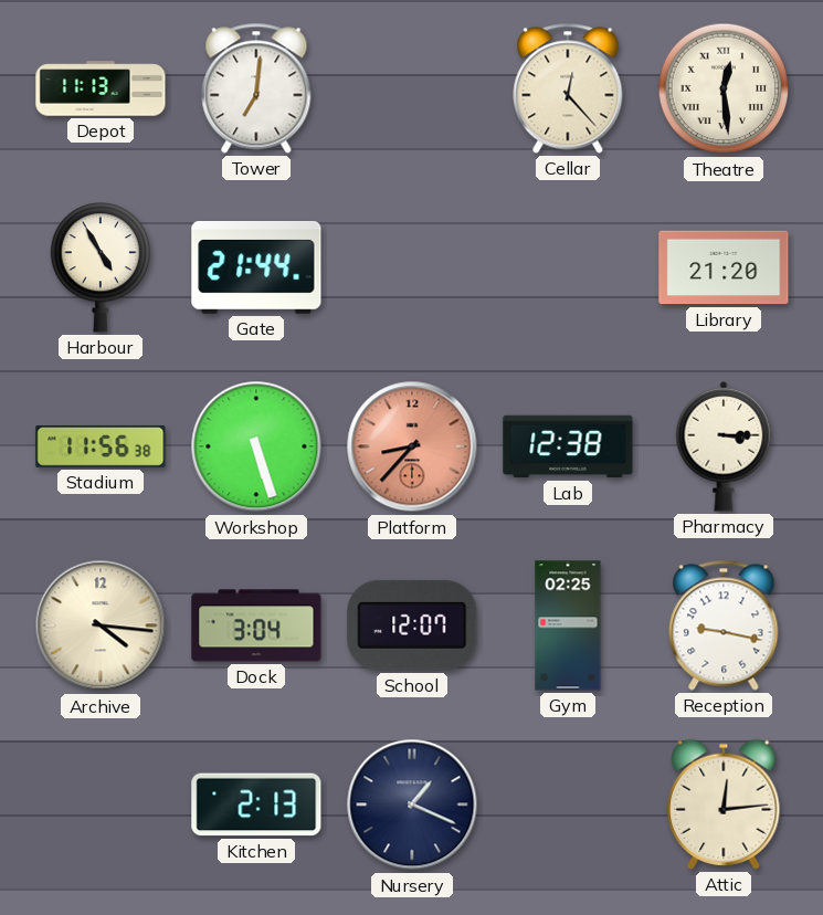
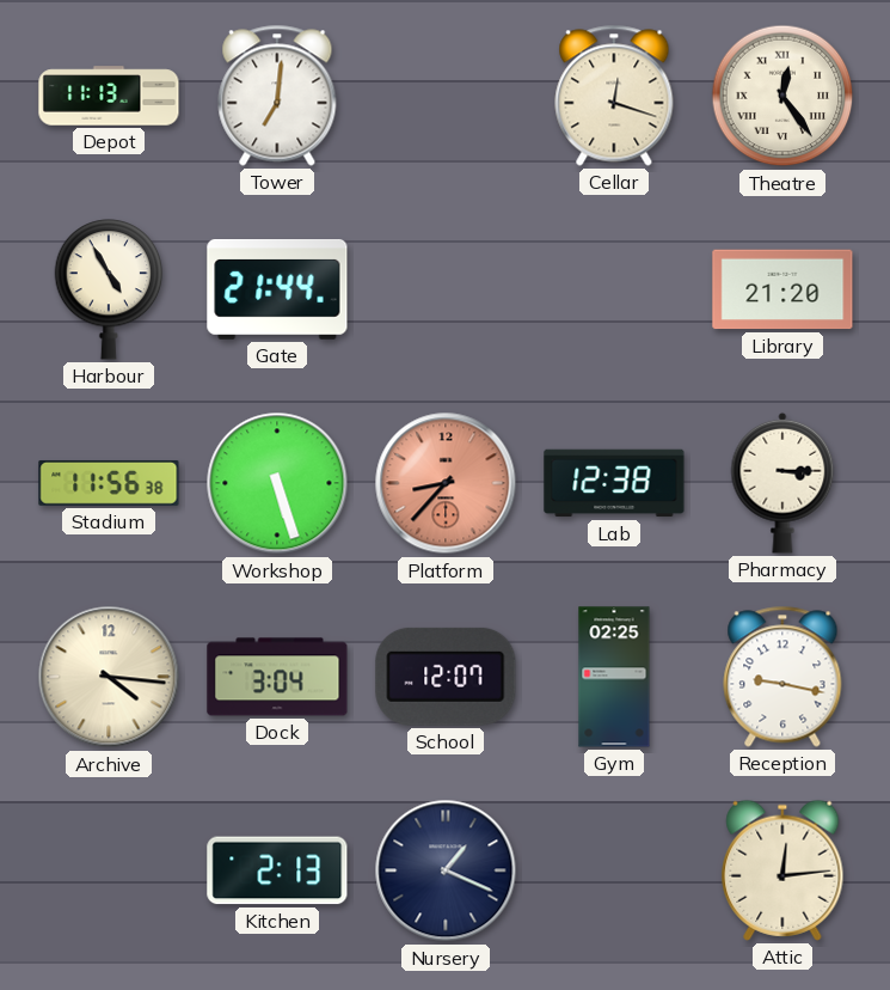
Cellar: 12:23 -> 12:18
Theatre: 12:29 -> 12:24
